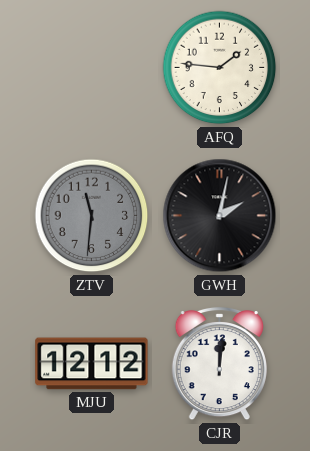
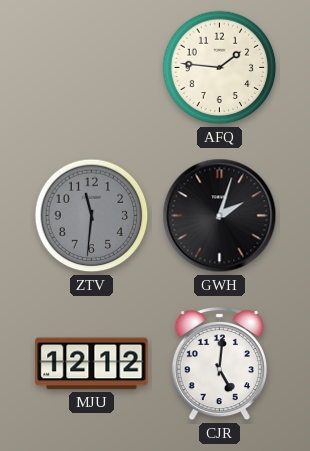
GWH: 2:02 -> 2:03
CJR: 12:01 -> 5:01
